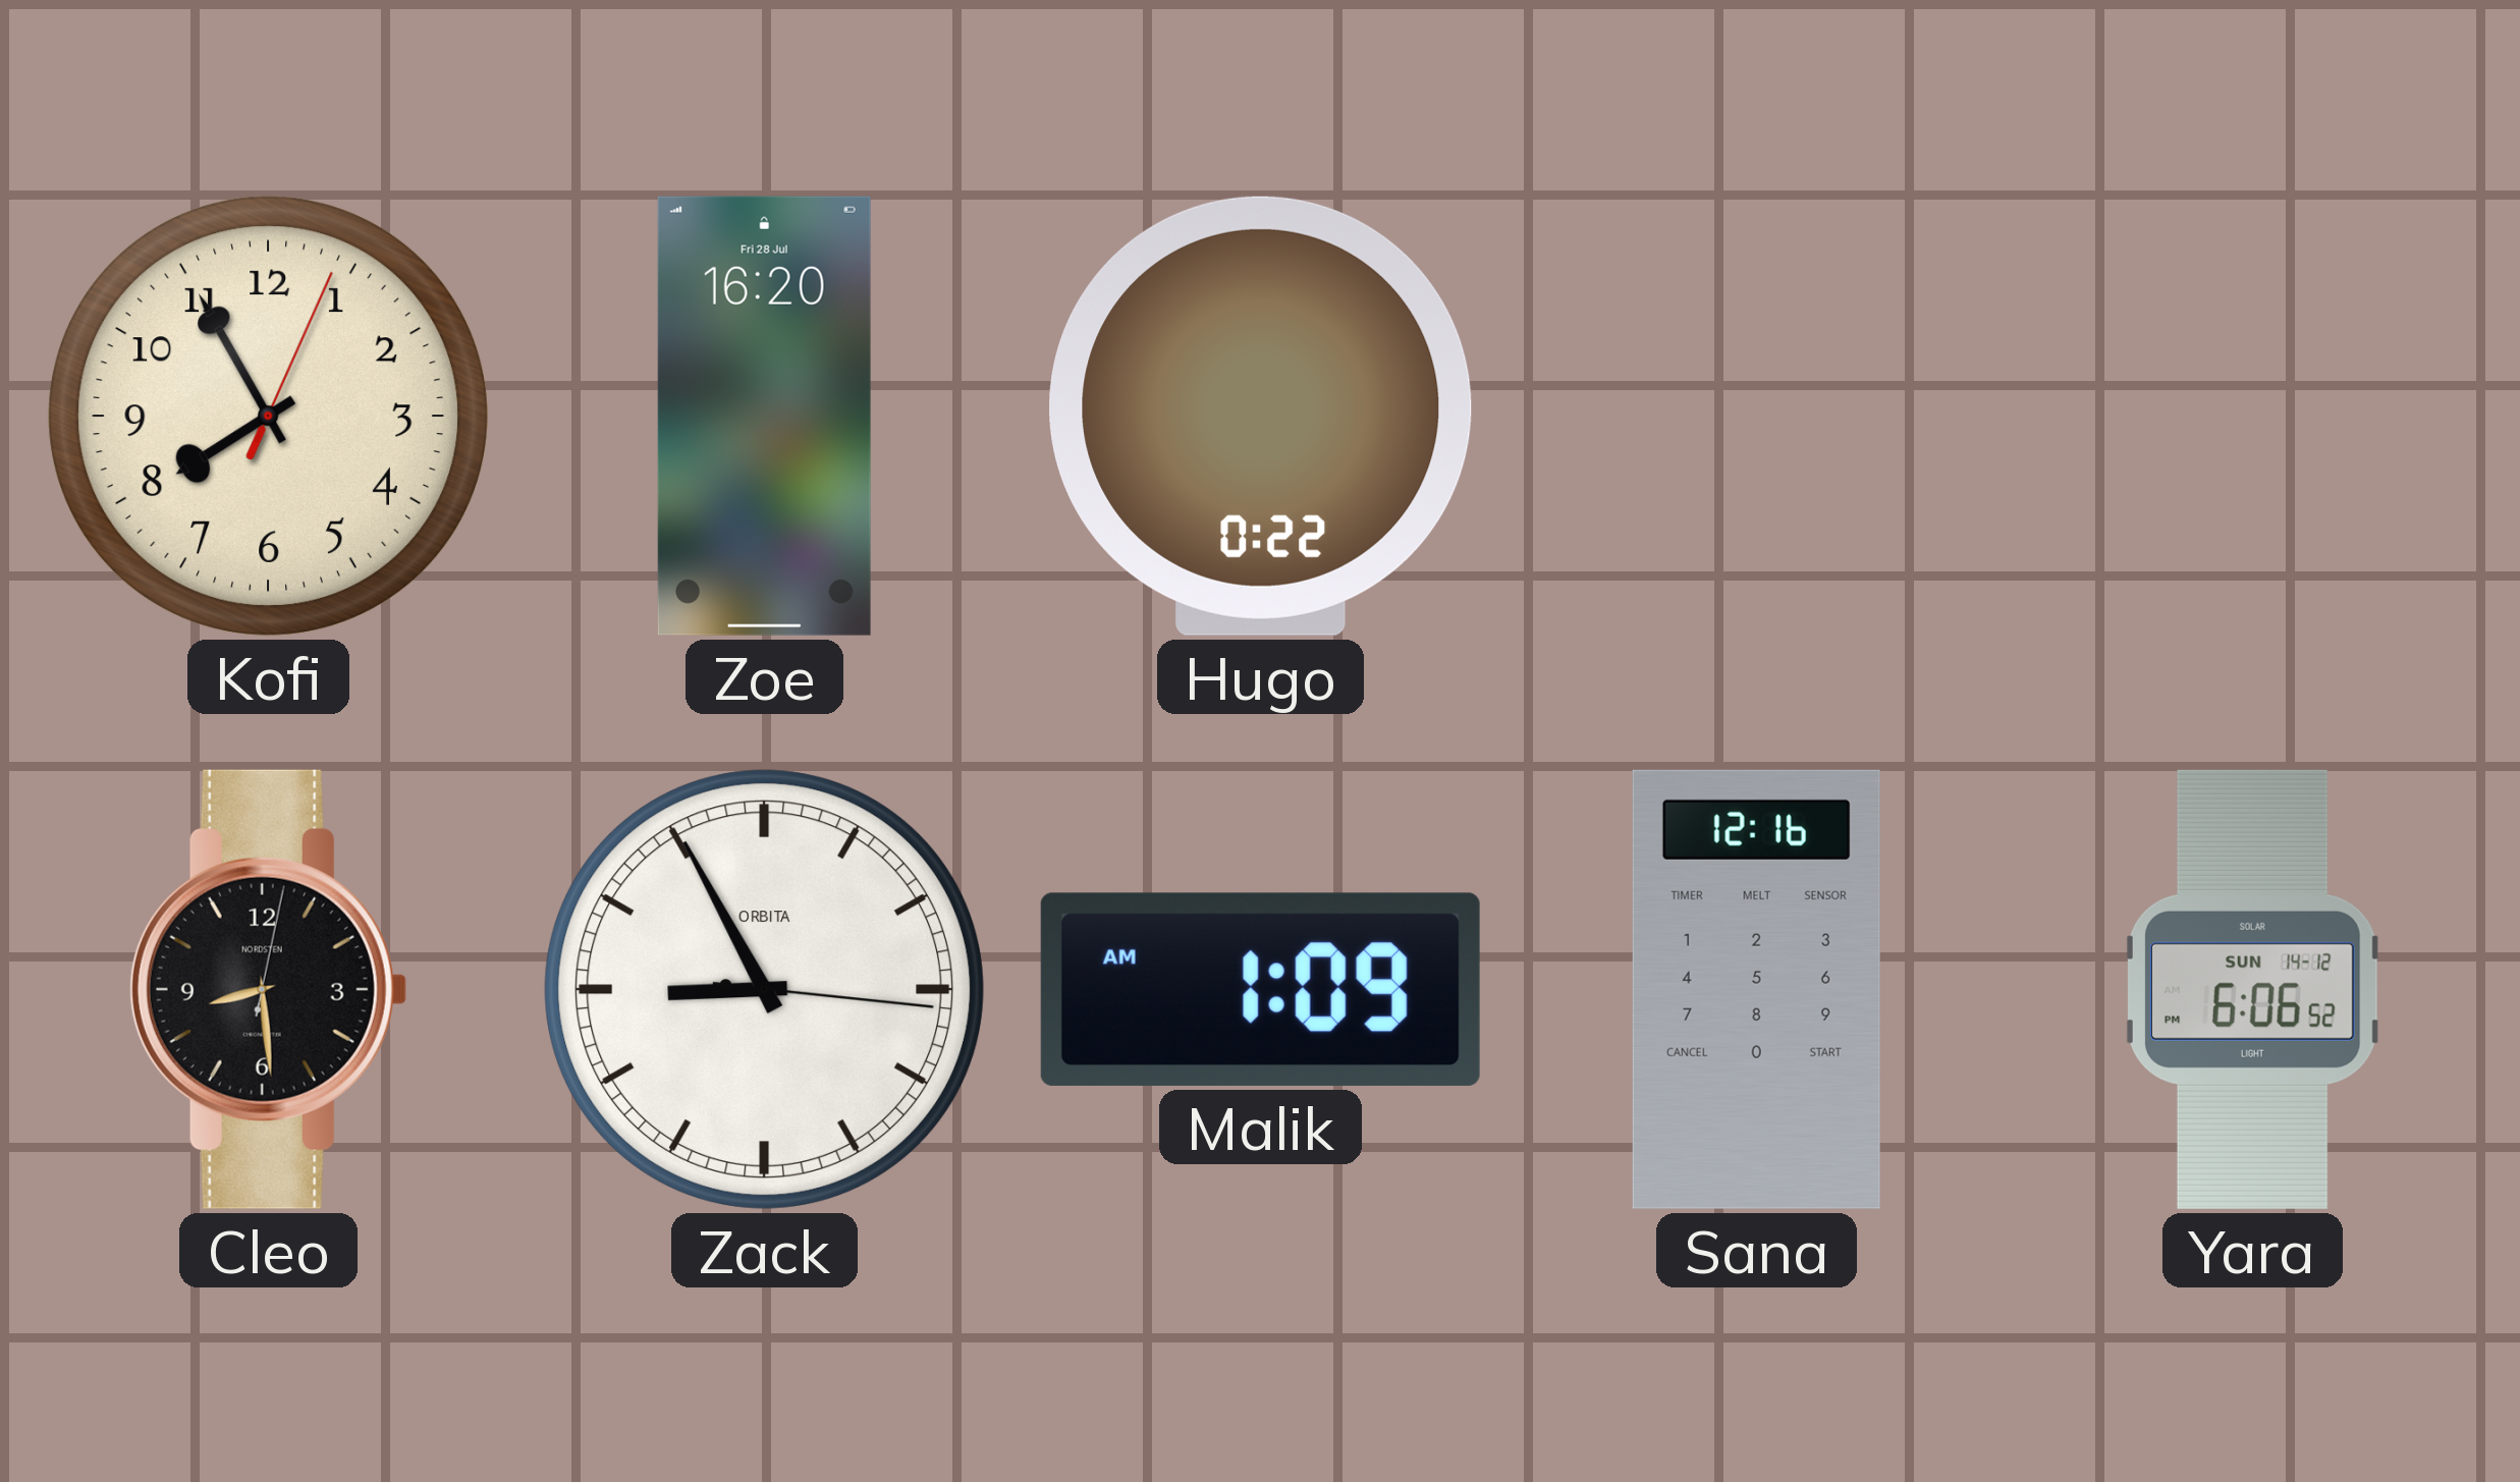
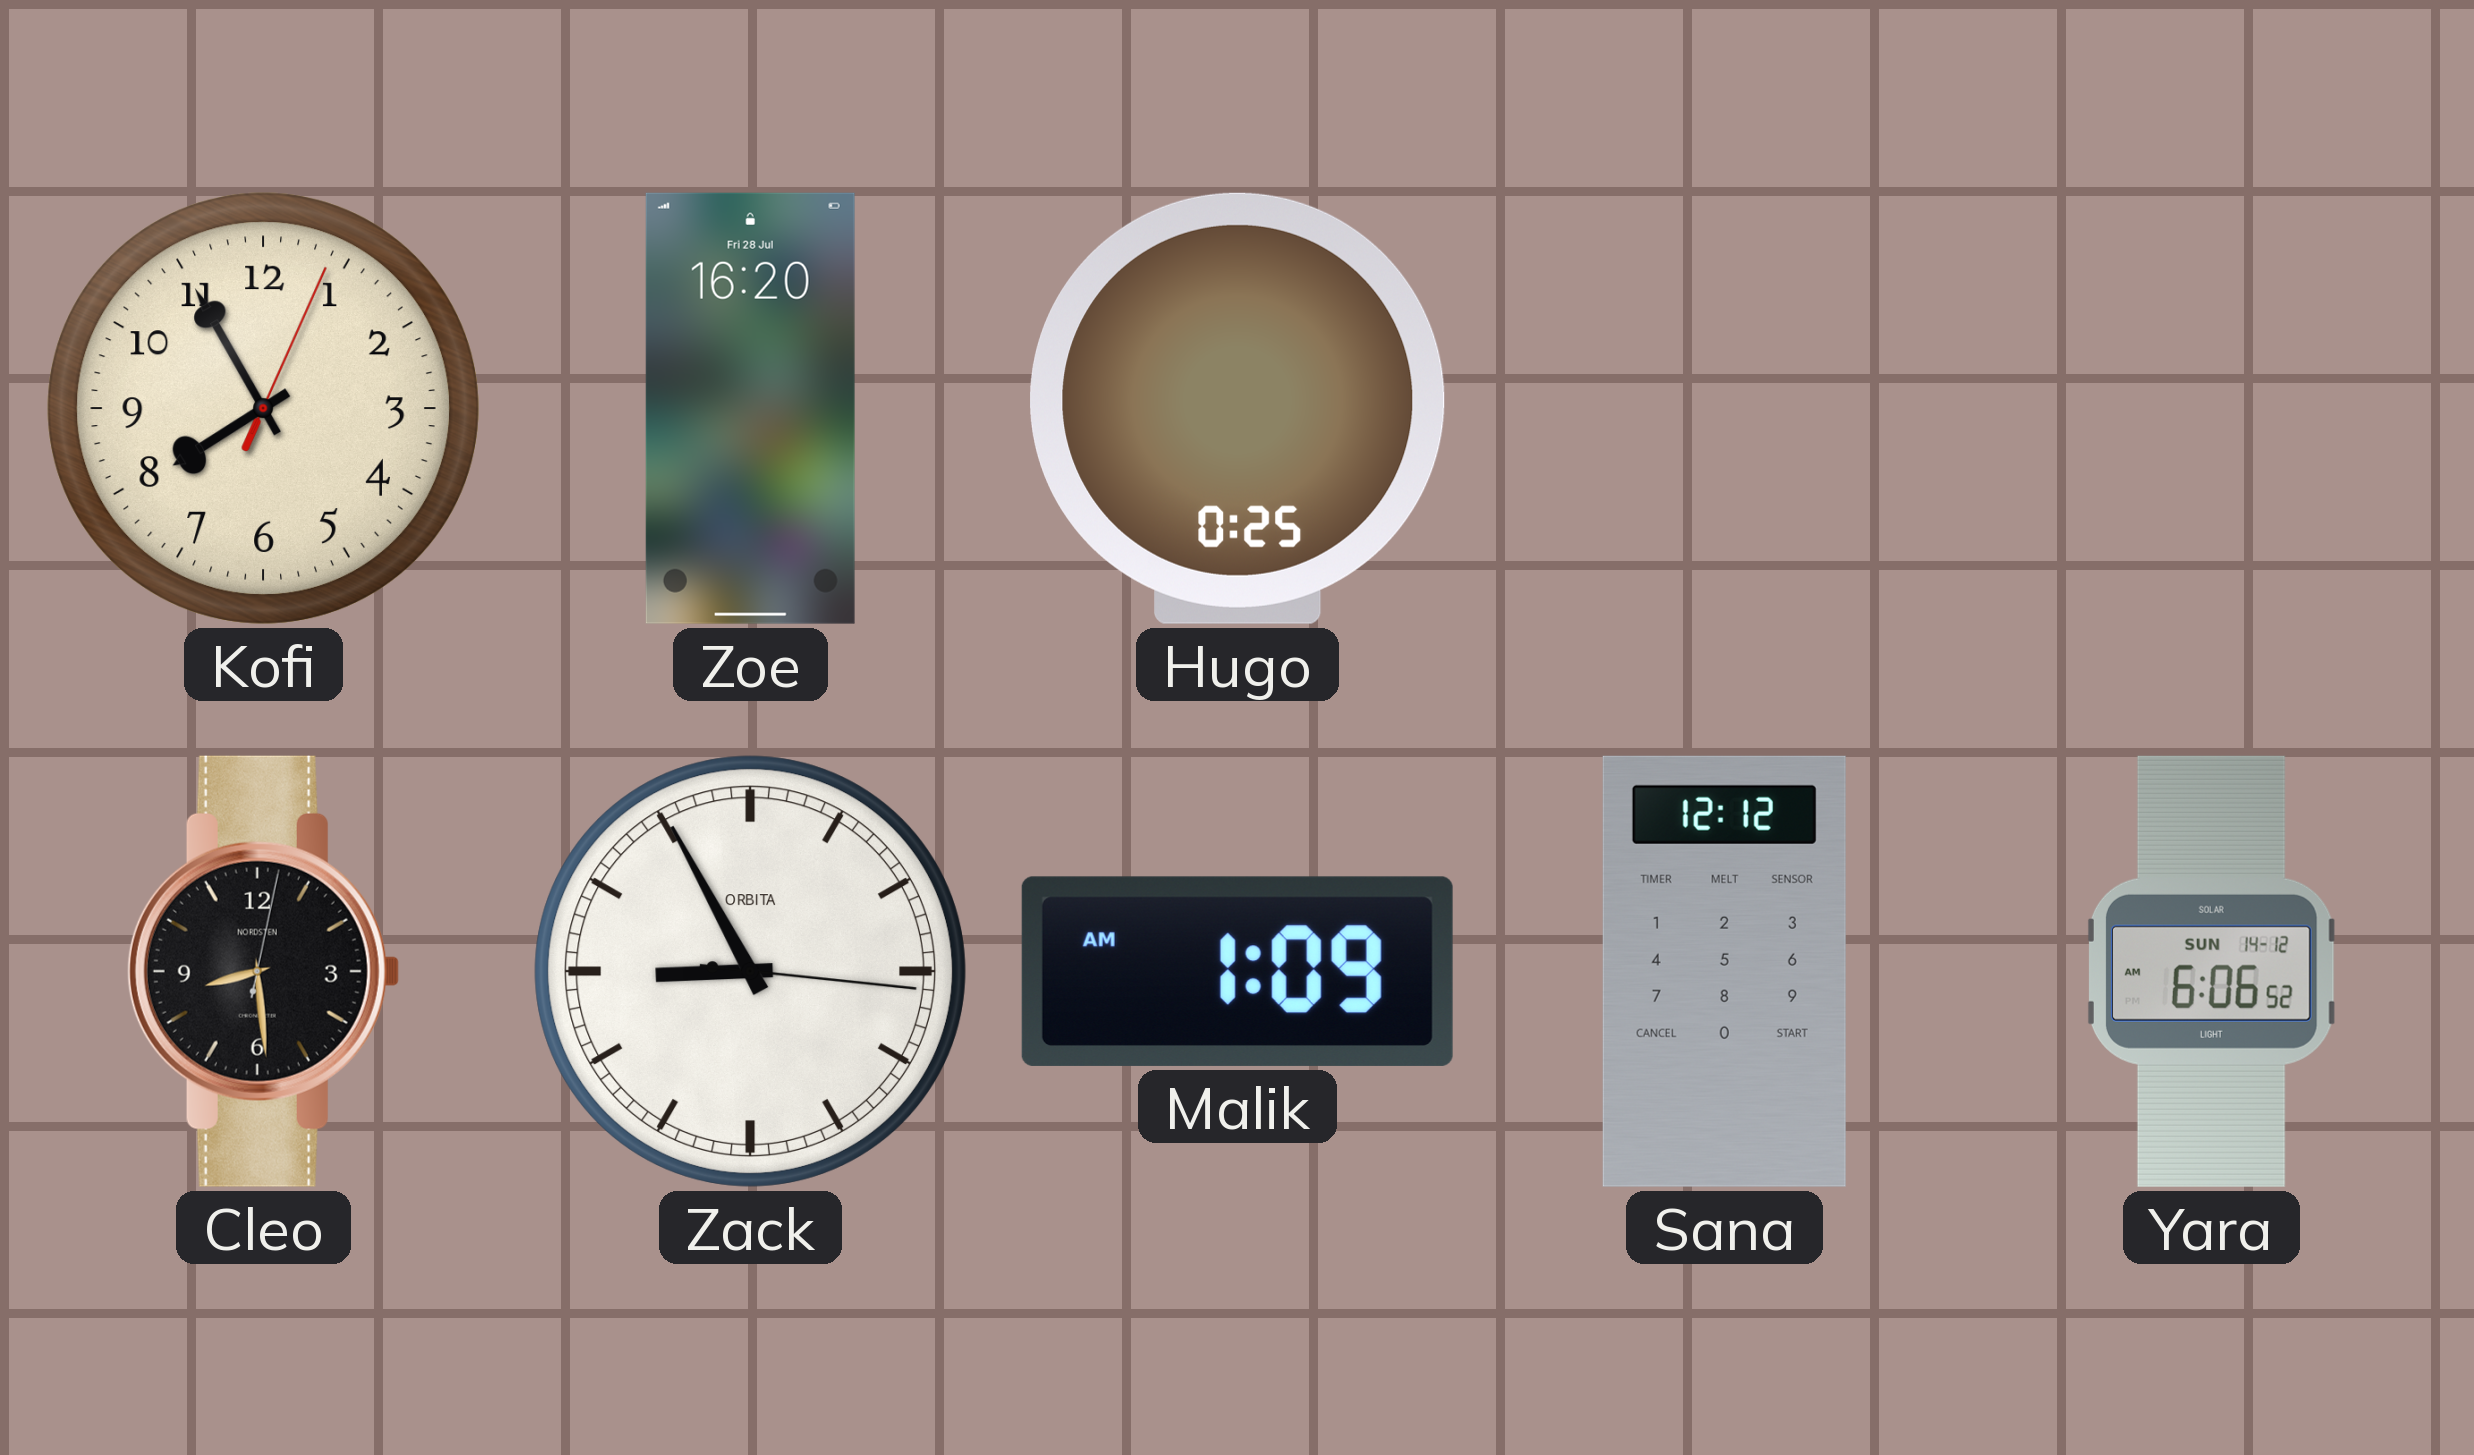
Hugo: 0:22 -> 0:25
Sana: 12:16 -> 12:12
Yara: 6:06:52 PM -> 6:06:52 AM
